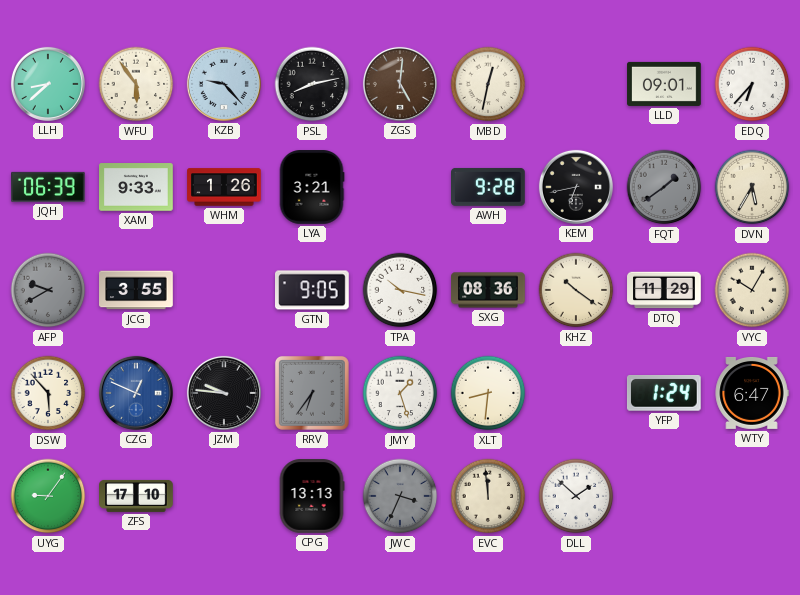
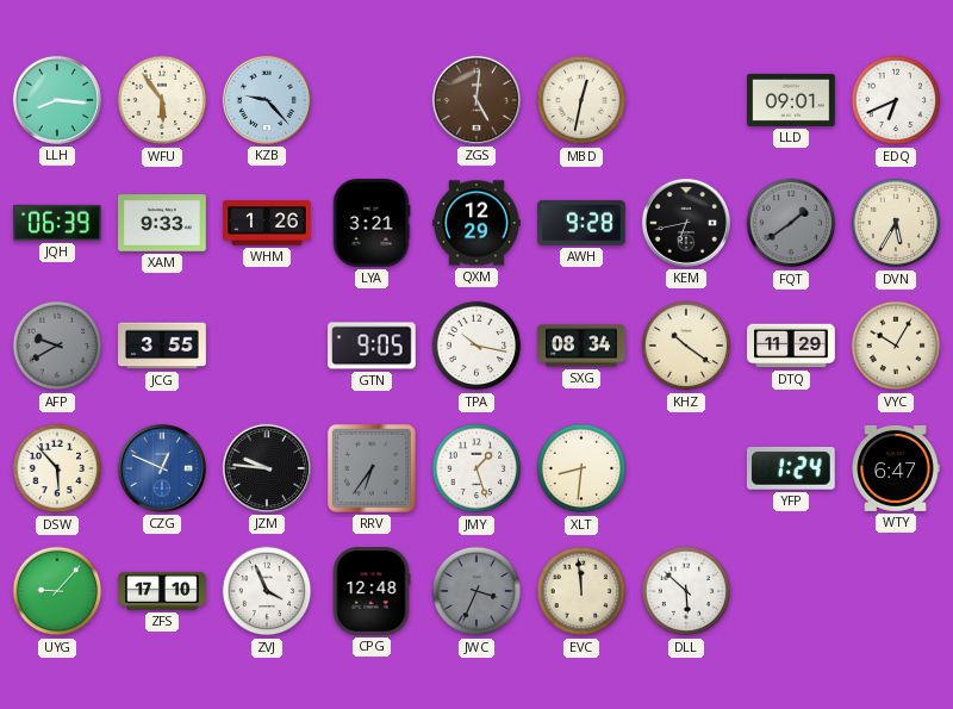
LLH: 8:38 -> 8:16
PSL: 8:13 -> none
EDQ: 6:37 -> 6:41
QXM: none -> 12:29
SXG: 08:36 -> 08:34
UYG: 9:06 -> 9:07
ZVJ: none -> 3:56
CPG: 13:13 -> 12:48
DLL: 1:52 -> 5:52
